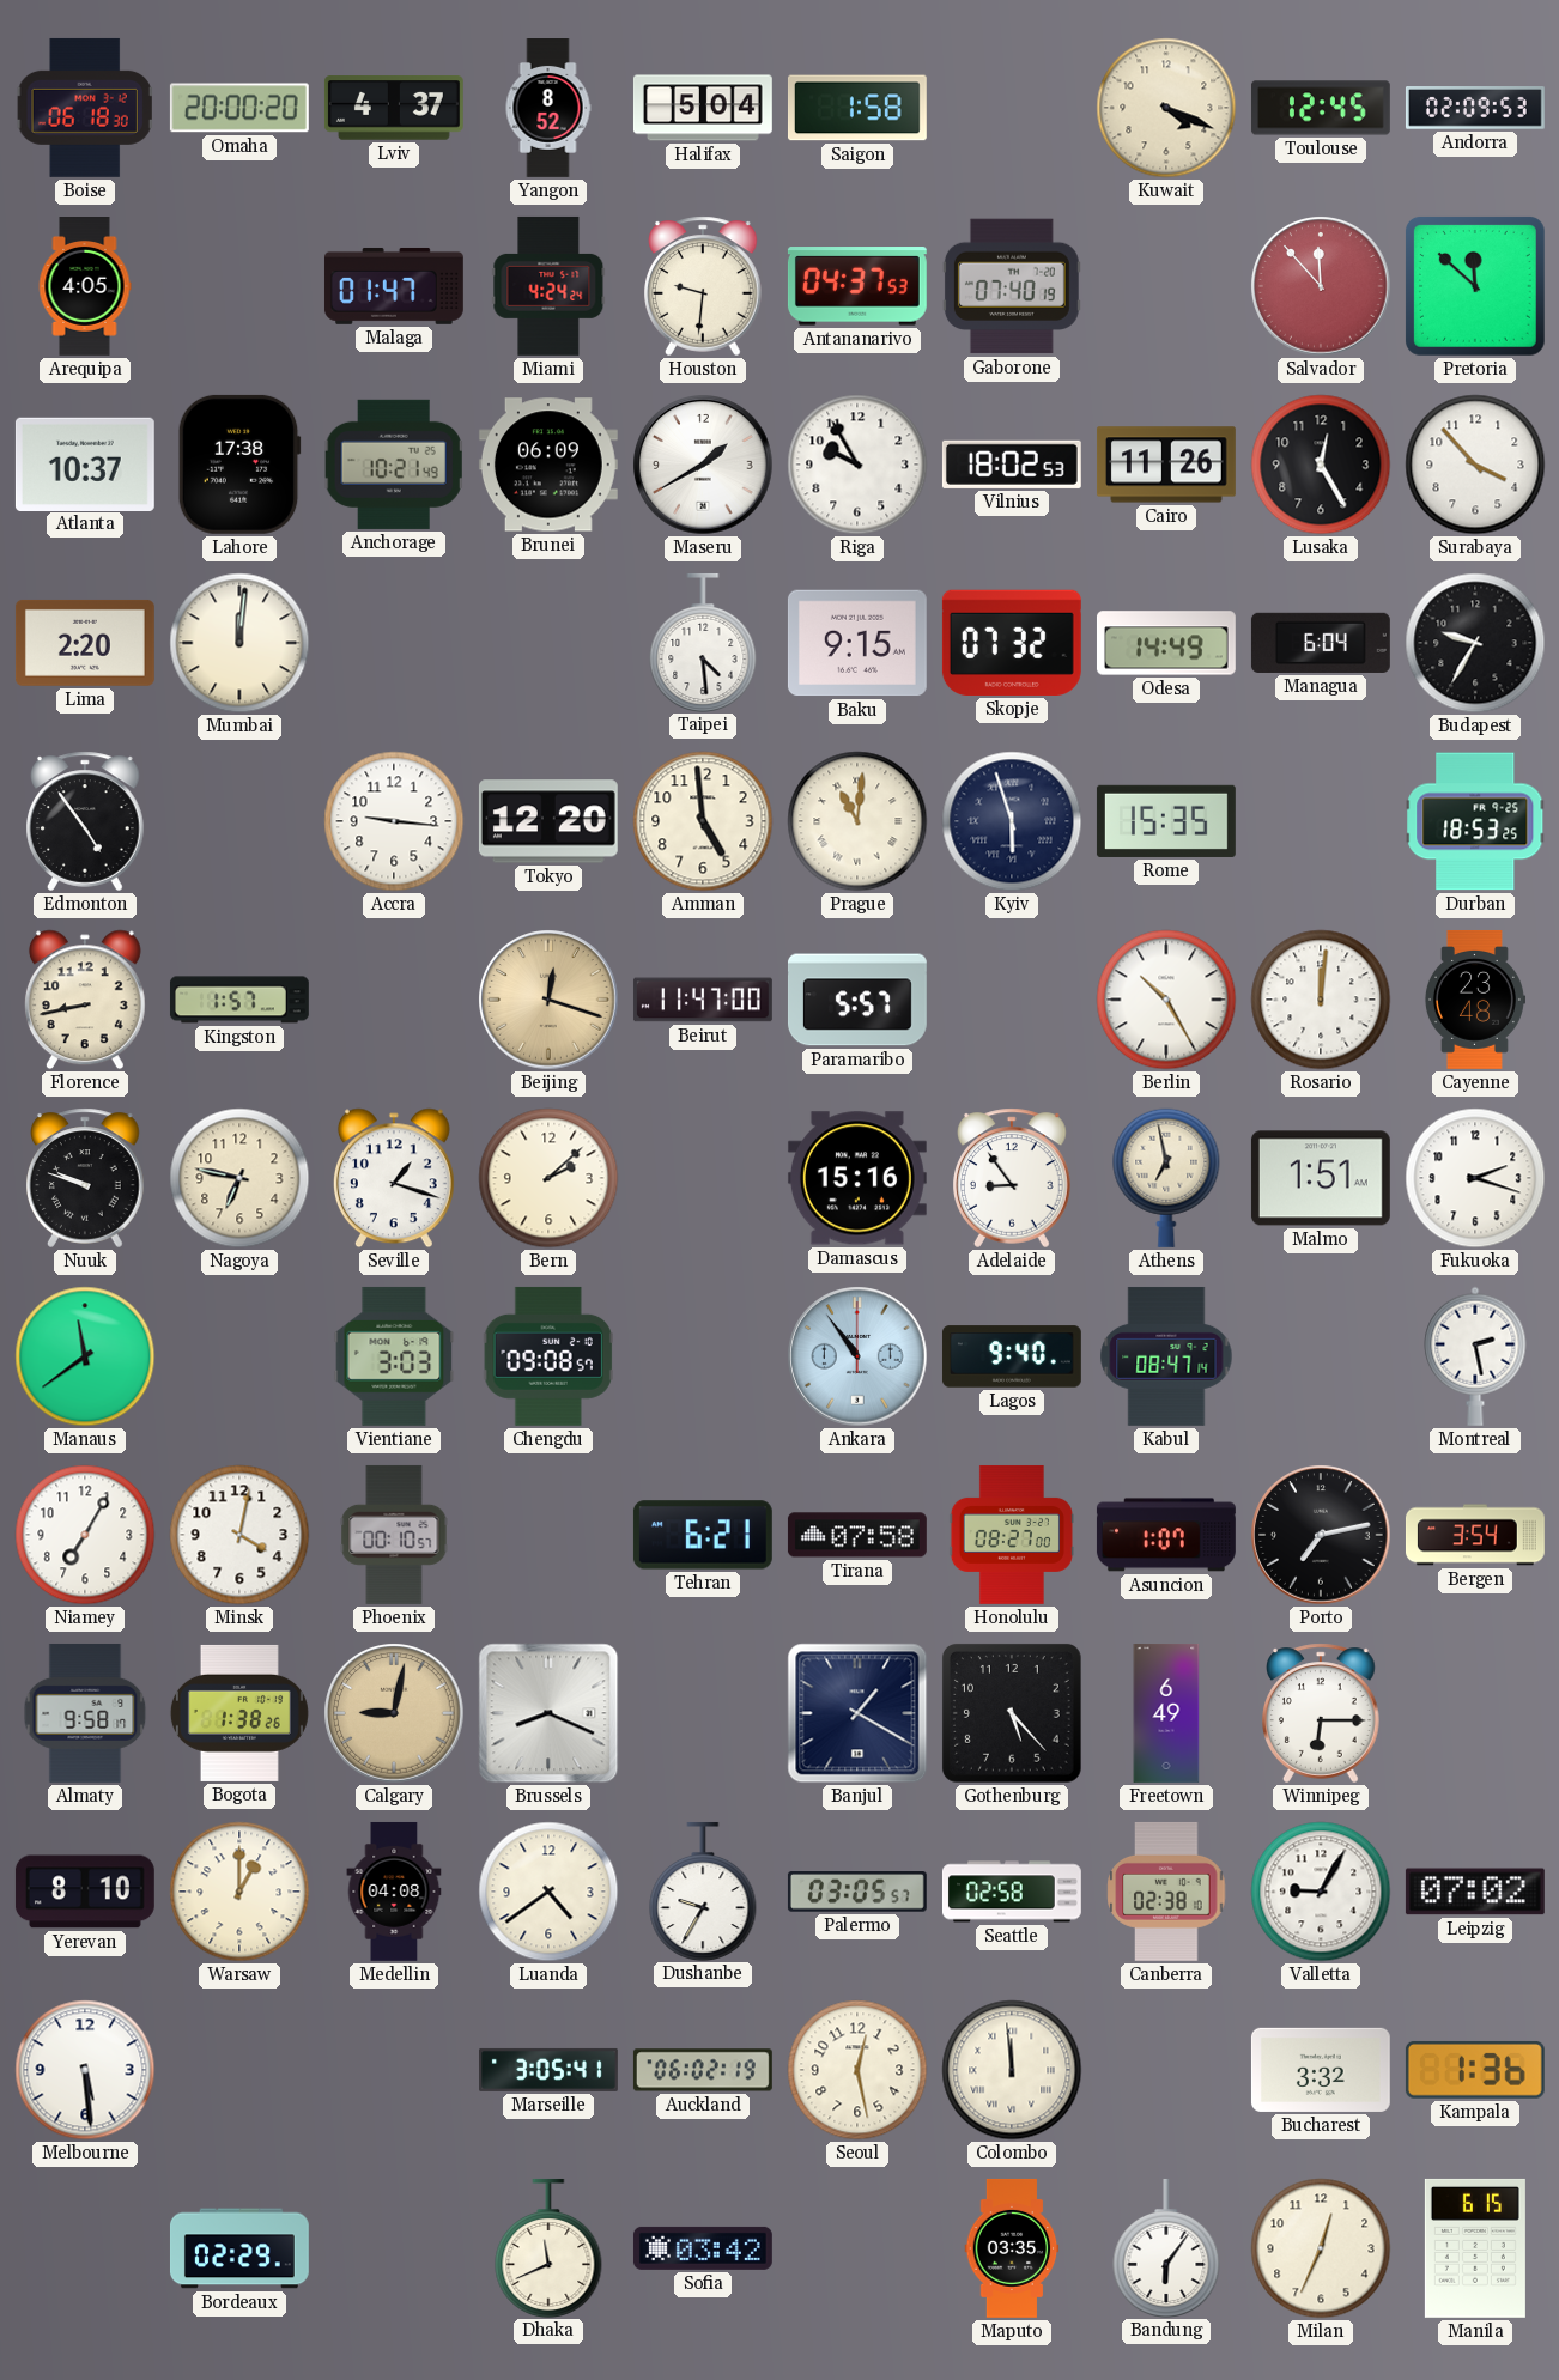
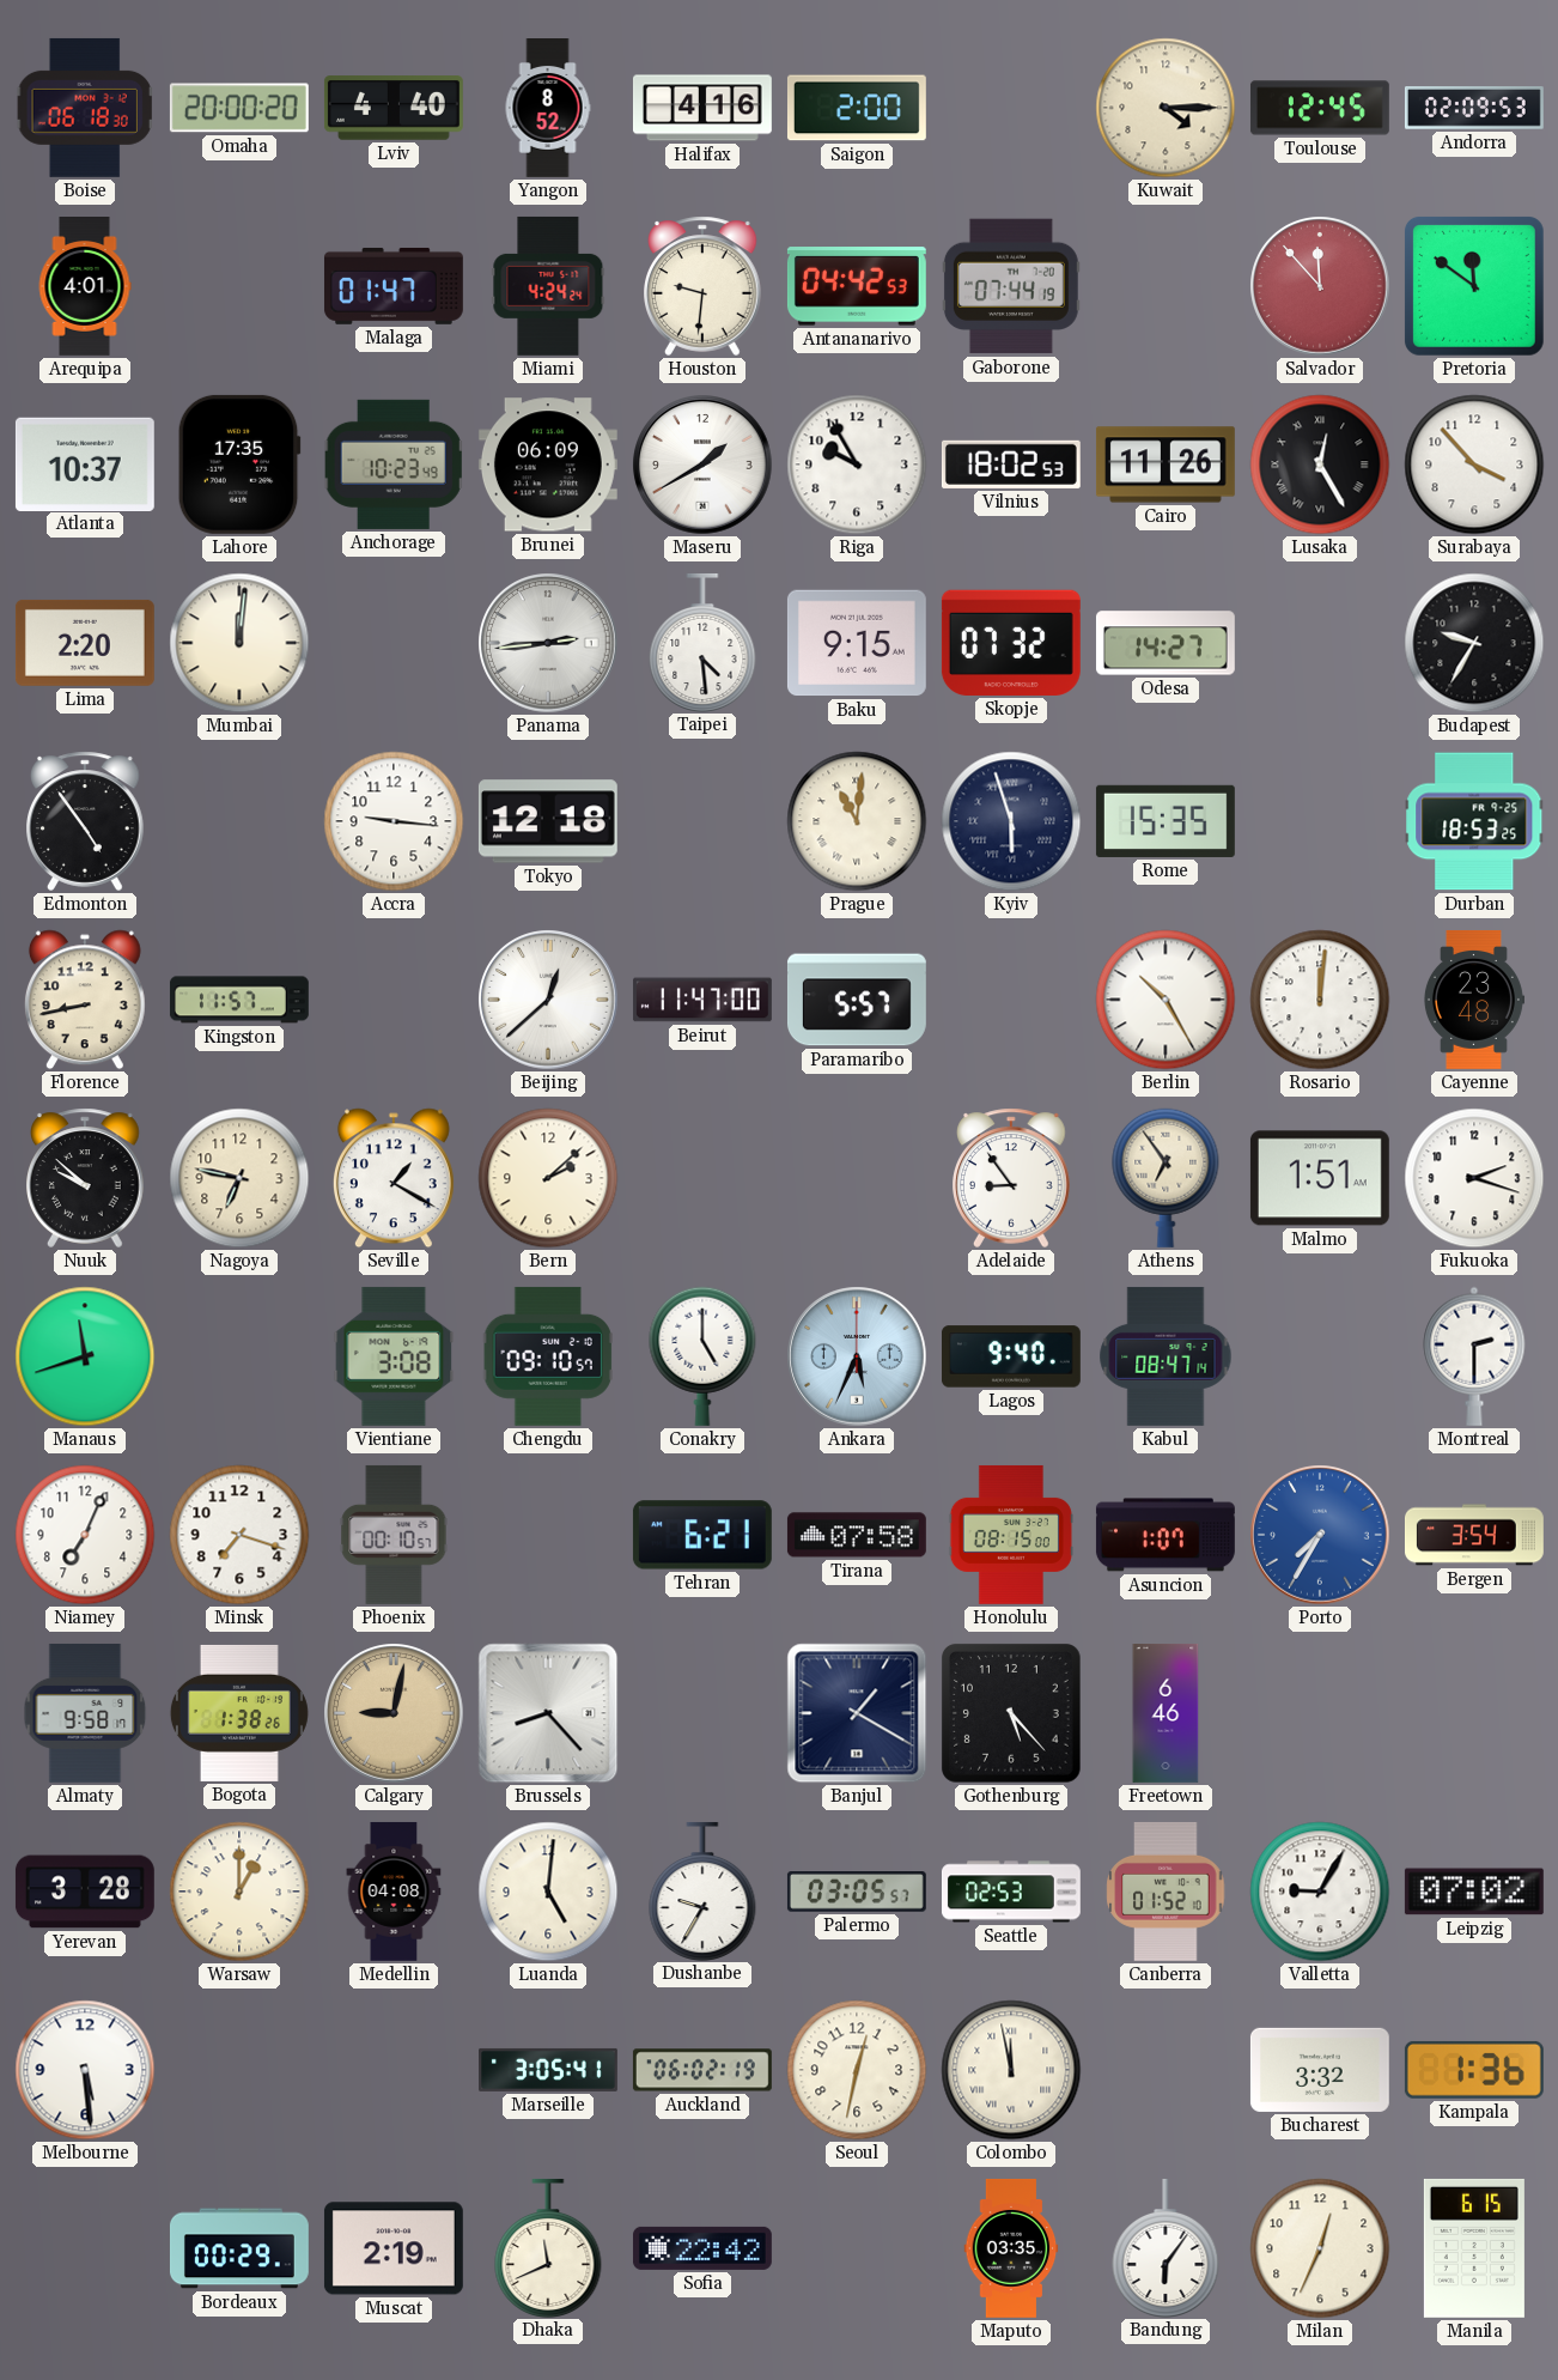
Lviv: 4:37 -> 4:40
Halifax: 5:04 -> 4:16
Saigon: 1:58 -> 2:00
Kuwait: 4:19 -> 4:15
Arequipa: 4:05 -> 4:01
Antananarivo: 04:37 -> 04:42
Gaborone: 07:40 -> 07:44
Pretoria: 11:52 -> 11:51
Lahore: 17:38 -> 17:35
Anchorage: 10:21 -> 10:23
Lusaka numerals: Arabic -> Roman
Panama: none -> 2:44
Odesa: 14:49 -> 14:27
Managua: 6:04 -> none
Tokyo: 12:20 -> 12:18
Amman: 4:59 -> none
Kingston: 1:57 -> 11:57
Beijing: 12:18 -> 12:38
Beijing dial: champagne -> white
Nuuk: 9:48 -> 9:52
Seville: 1:18 -> 1:20
Damascus: 15:16 -> none
Athens: 6:58 -> 6:54
Manaus: 11:39 -> 11:42
Vientiane: 3:03 -> 3:08
Chengdu: 09:08 -> 09:10
Conakry: none -> 5:00
Ankara: 10:54 -> 5:34
Montreal: 2:28 -> 2:30
Niamey: 7:05 -> 7:04
Minsk: 4:02 -> 7:18
Honolulu: 08:27 -> 08:15
Porto: 7:13 -> 7:35
Porto dial: black -> blue
Brussels: 8:19 -> 8:23
Freetown: 6:49 -> 6:46
Winnipeg: 6:15 -> none
Yerevan: 8:10 -> 3:28
Luanda: 4:39 -> 5:01
Seattle: 02:58 -> 02:53
Canberra: 02:38 -> 01:52
Seoul: 12:28 -> 12:32
Colombo: 11:59 -> 11:58
Bordeaux: 02:29 -> 00:29
Muscat: none -> 2:19
Sofia: 03:42 -> 22:42
